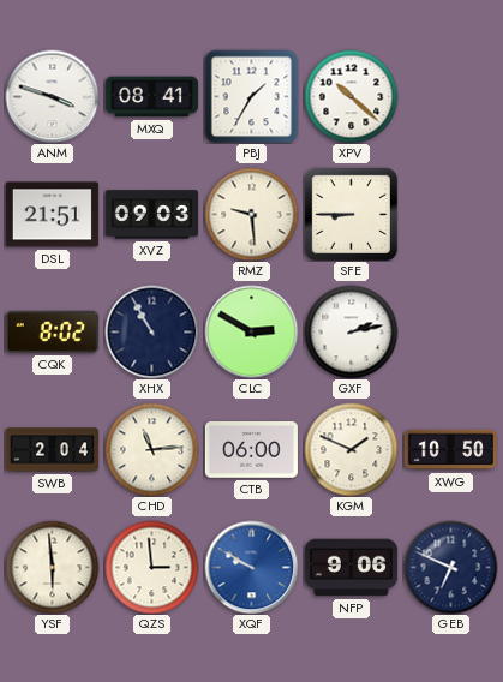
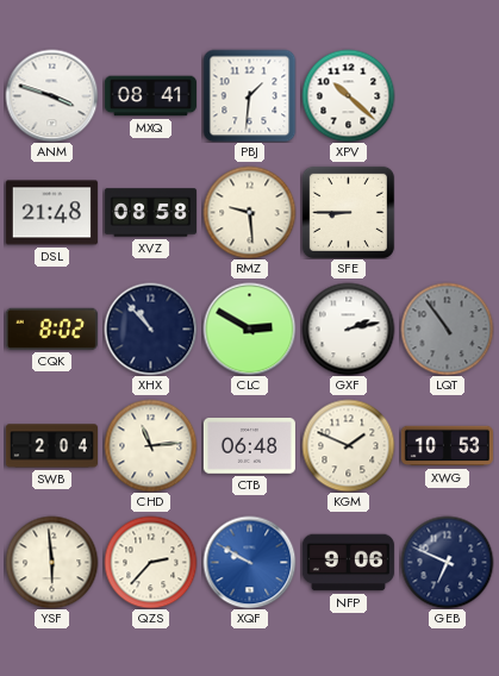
PBJ: 1:35 -> 1:31
DSL: 21:51 -> 21:48
XVZ: 09:03 -> 08:58
XHX: 10:55 -> 10:53
LQT: none -> 10:54
CTB: 06:00 -> 06:48
XWG: 10:50 -> 10:53
QZS: 2:59 -> 2:37
